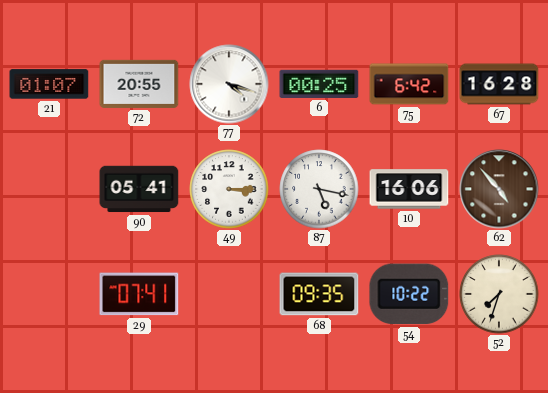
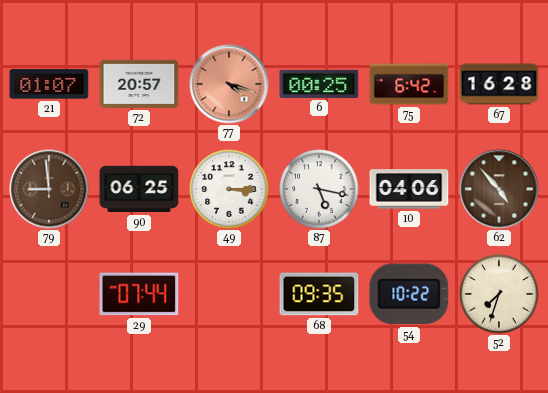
72: 20:55 -> 20:57
77 dial: white -> salmon
79: none -> 8:59
90: 05:41 -> 06:25
10: 16:06 -> 04:06
29: 07:41 -> 07:44
